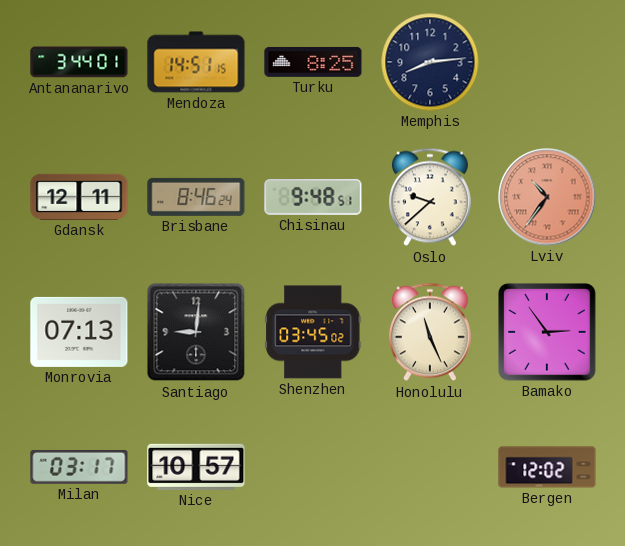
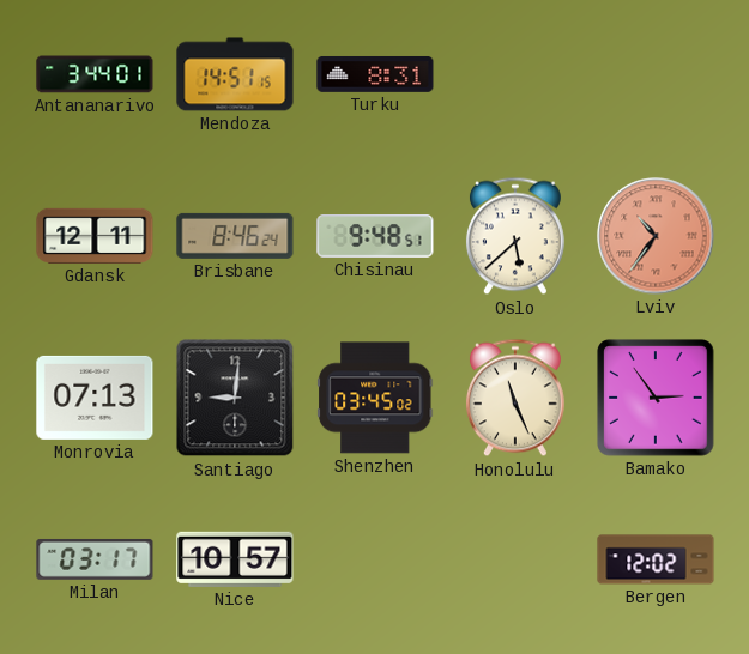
Turku: 8:25 -> 8:31
Memphis: 8:14 -> none
Oslo: 9:38 -> 5:38
